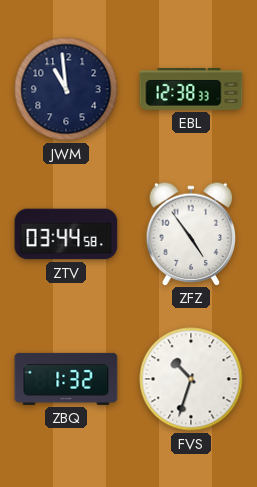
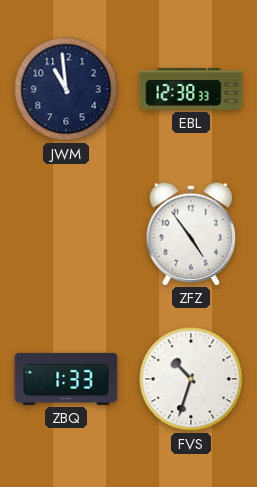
ZTV: 03:44 -> none
ZBQ: 1:32 -> 1:33
